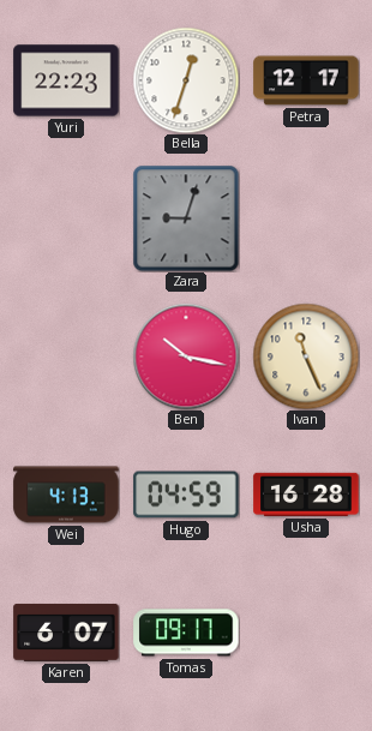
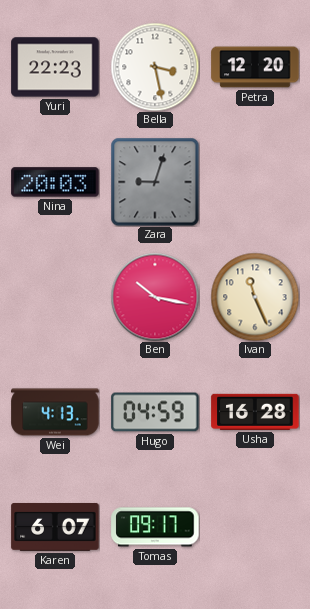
Bella: 12:33 -> 3:28
Petra: 12:17 -> 12:20
Nina: none -> 20:03
